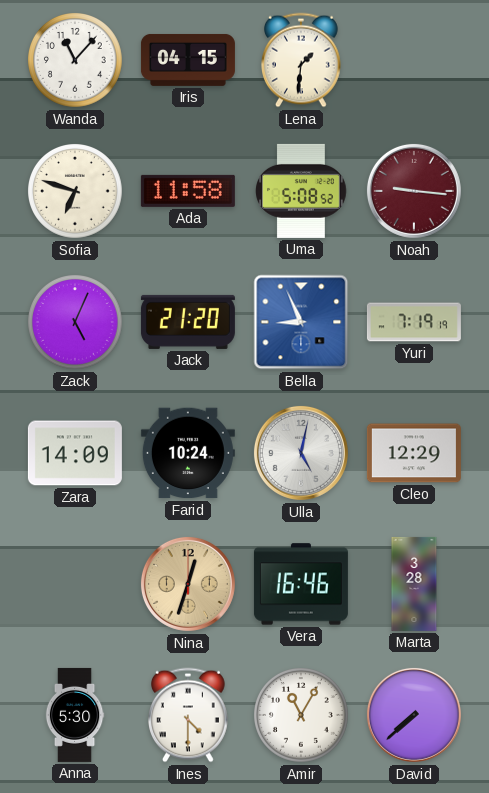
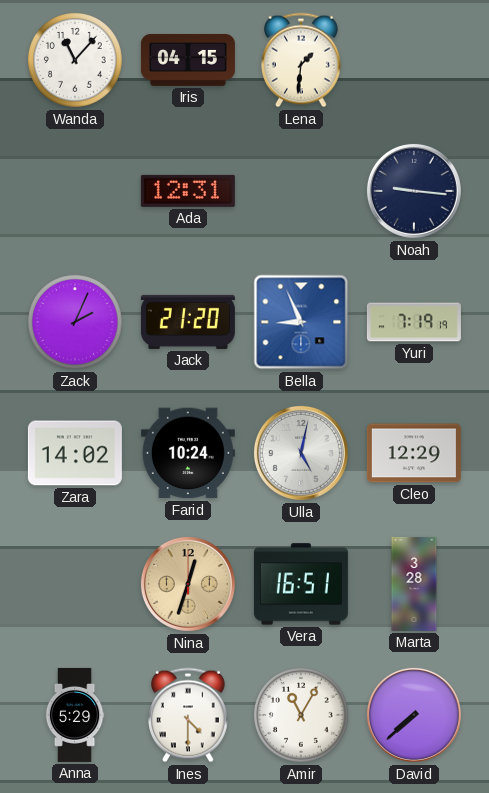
Sofia: 6:48 -> none
Ada: 11:58 -> 12:31
Uma: 5:08 -> none
Noah dial: burgundy -> navy
Zack: 5:04 -> 2:04
Zara: 14:09 -> 14:02
Vera: 16:46 -> 16:51
Anna: 5:30 -> 5:29
